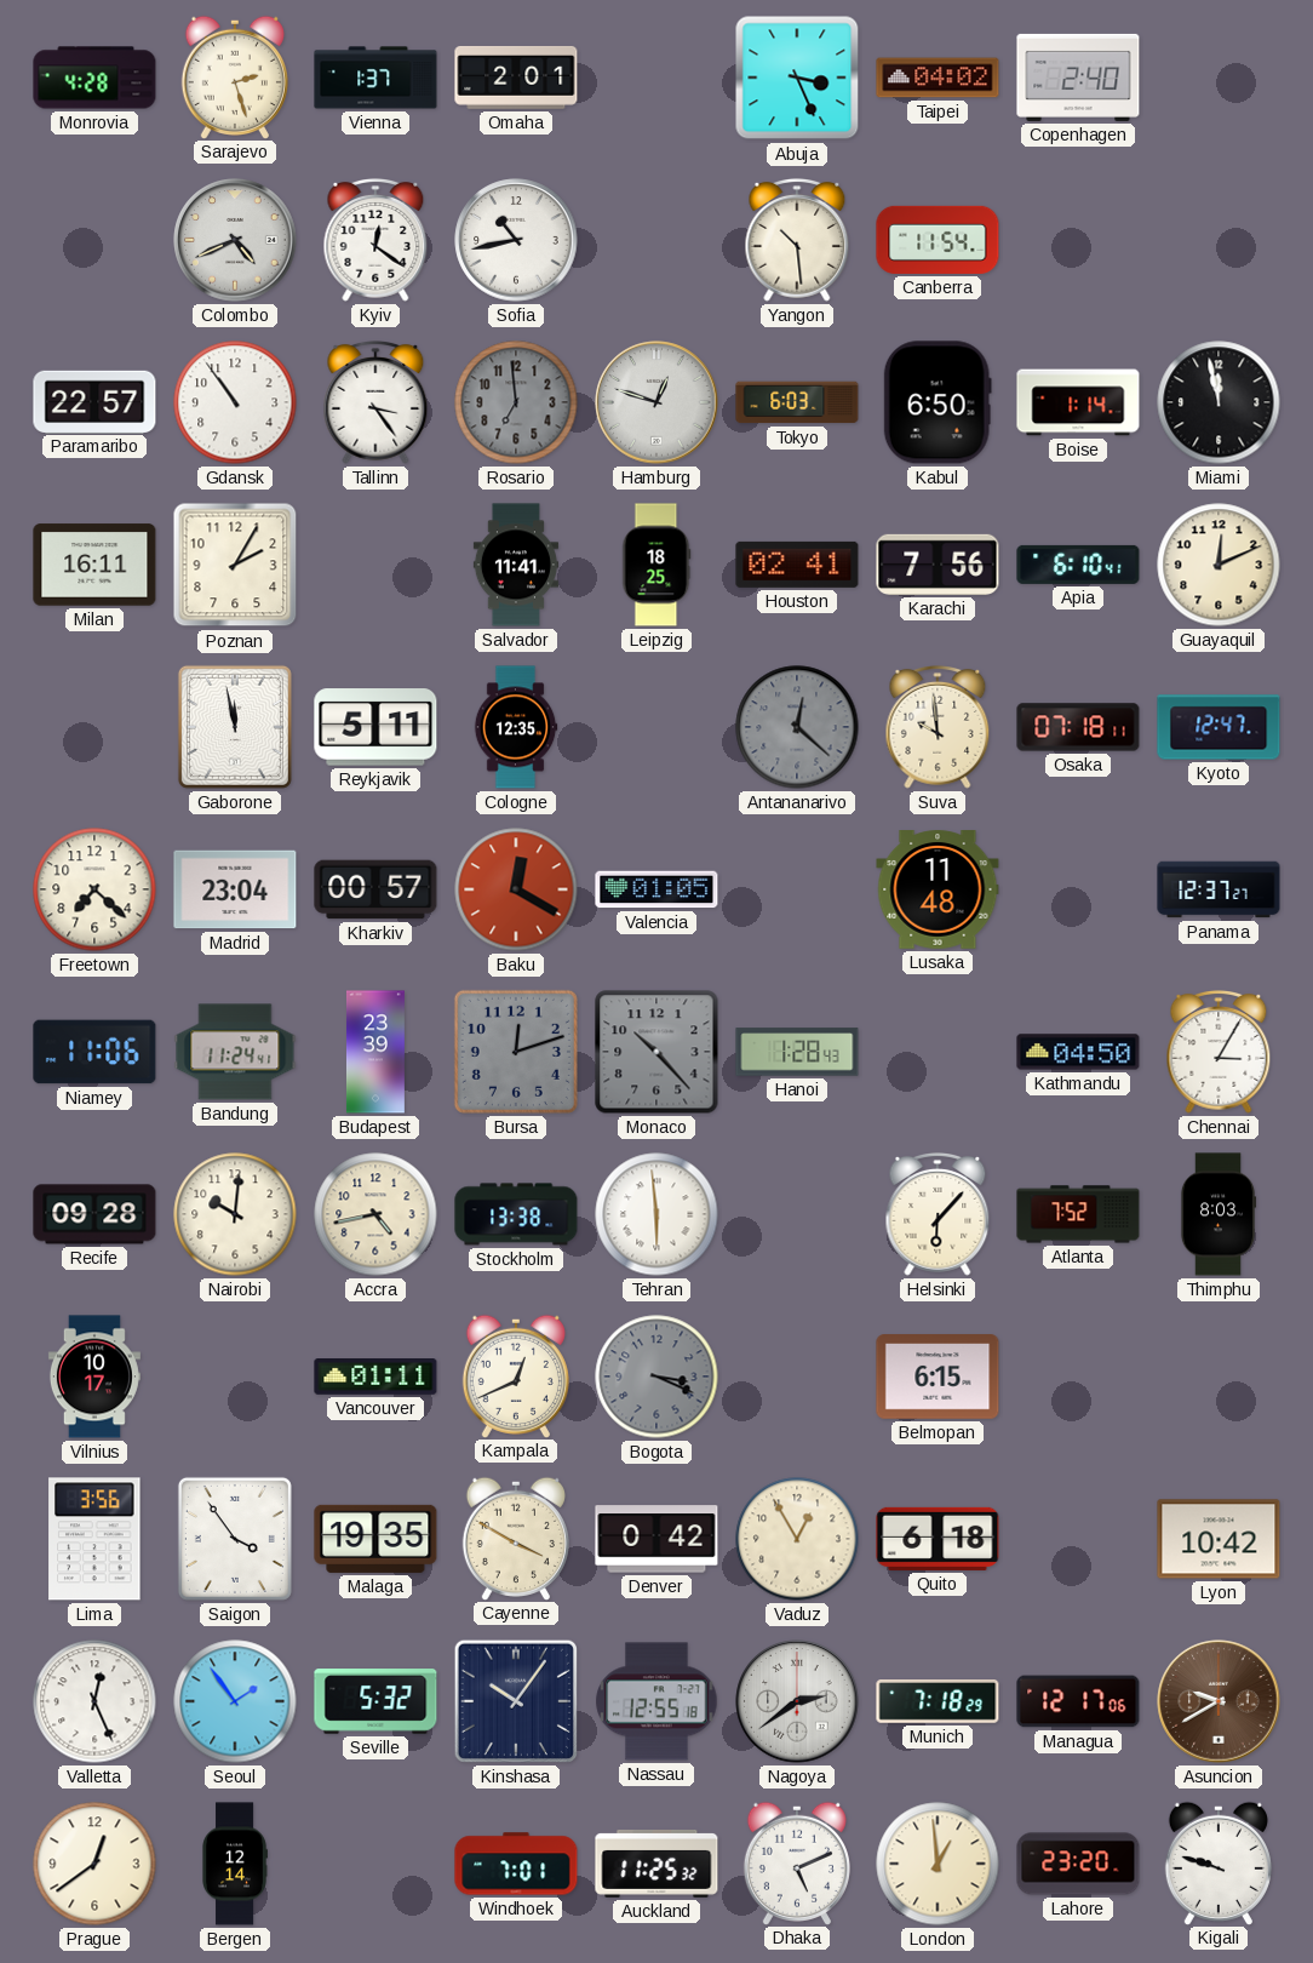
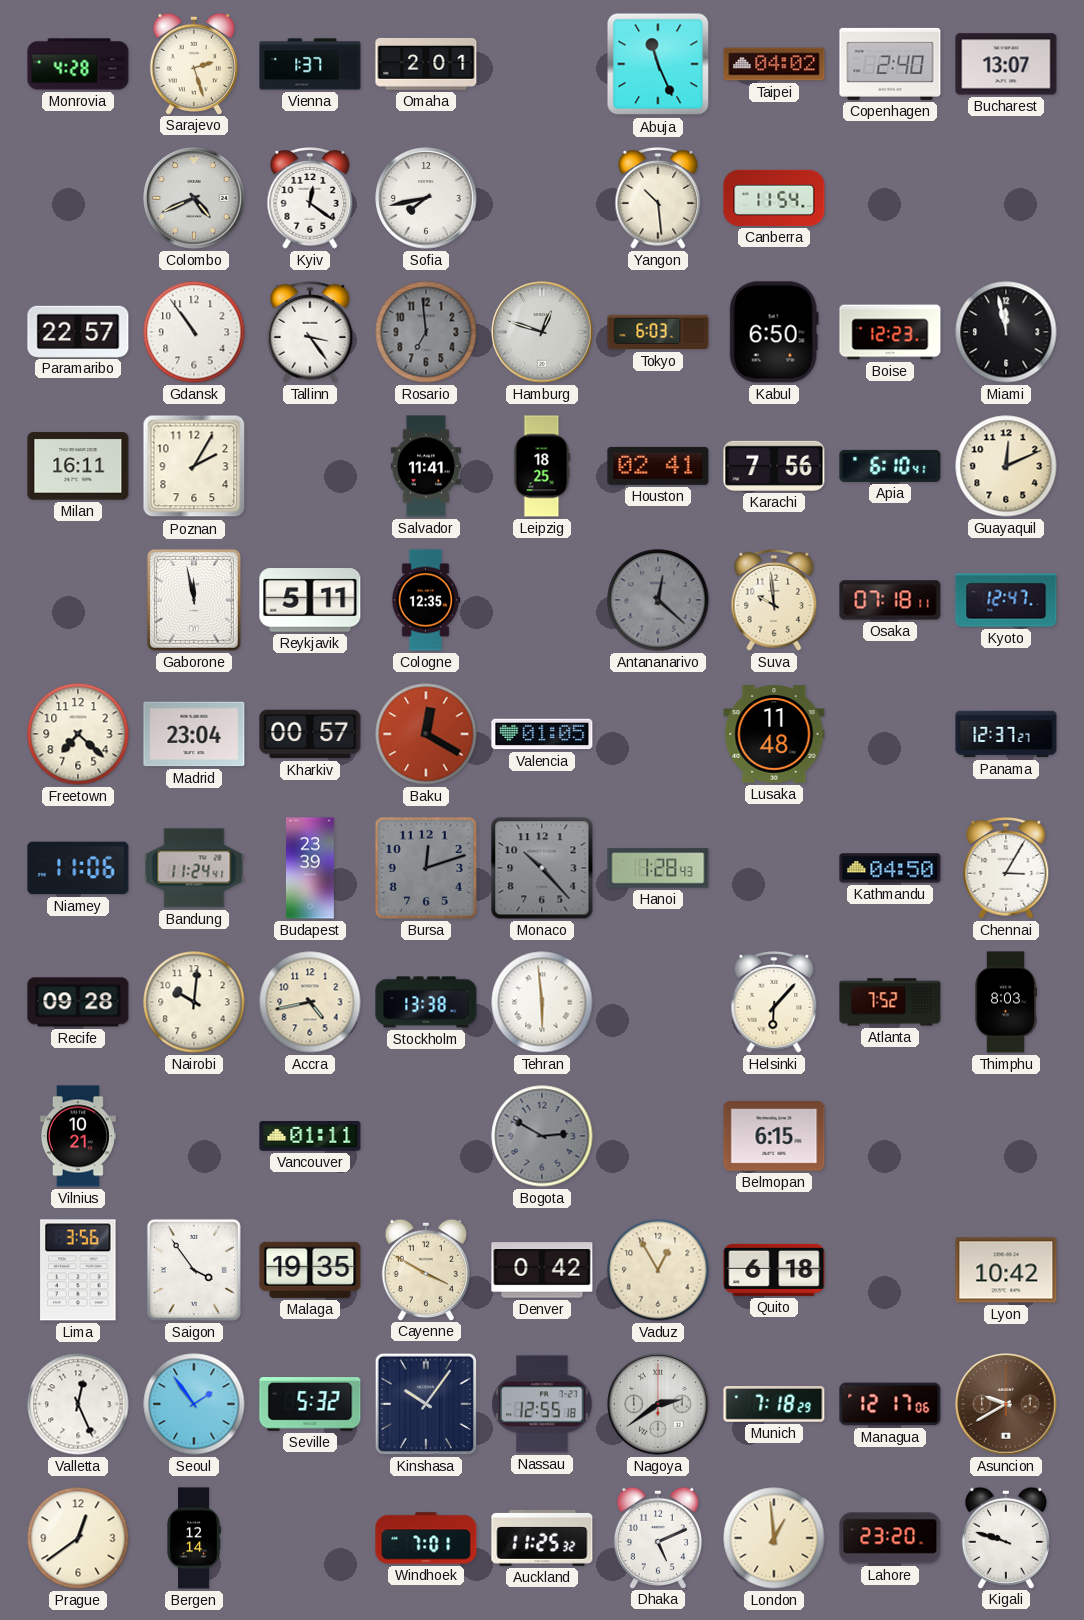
Abuja: 3:26 -> 11:26
Bucharest: none -> 13:07
Sofia: 10:43 -> 7:43
Boise: 1:14 -> 12:23
Vilnius: 10:17 -> 10:21
Kampala: 12:41 -> none
Bogota: 3:19 -> 2:50
